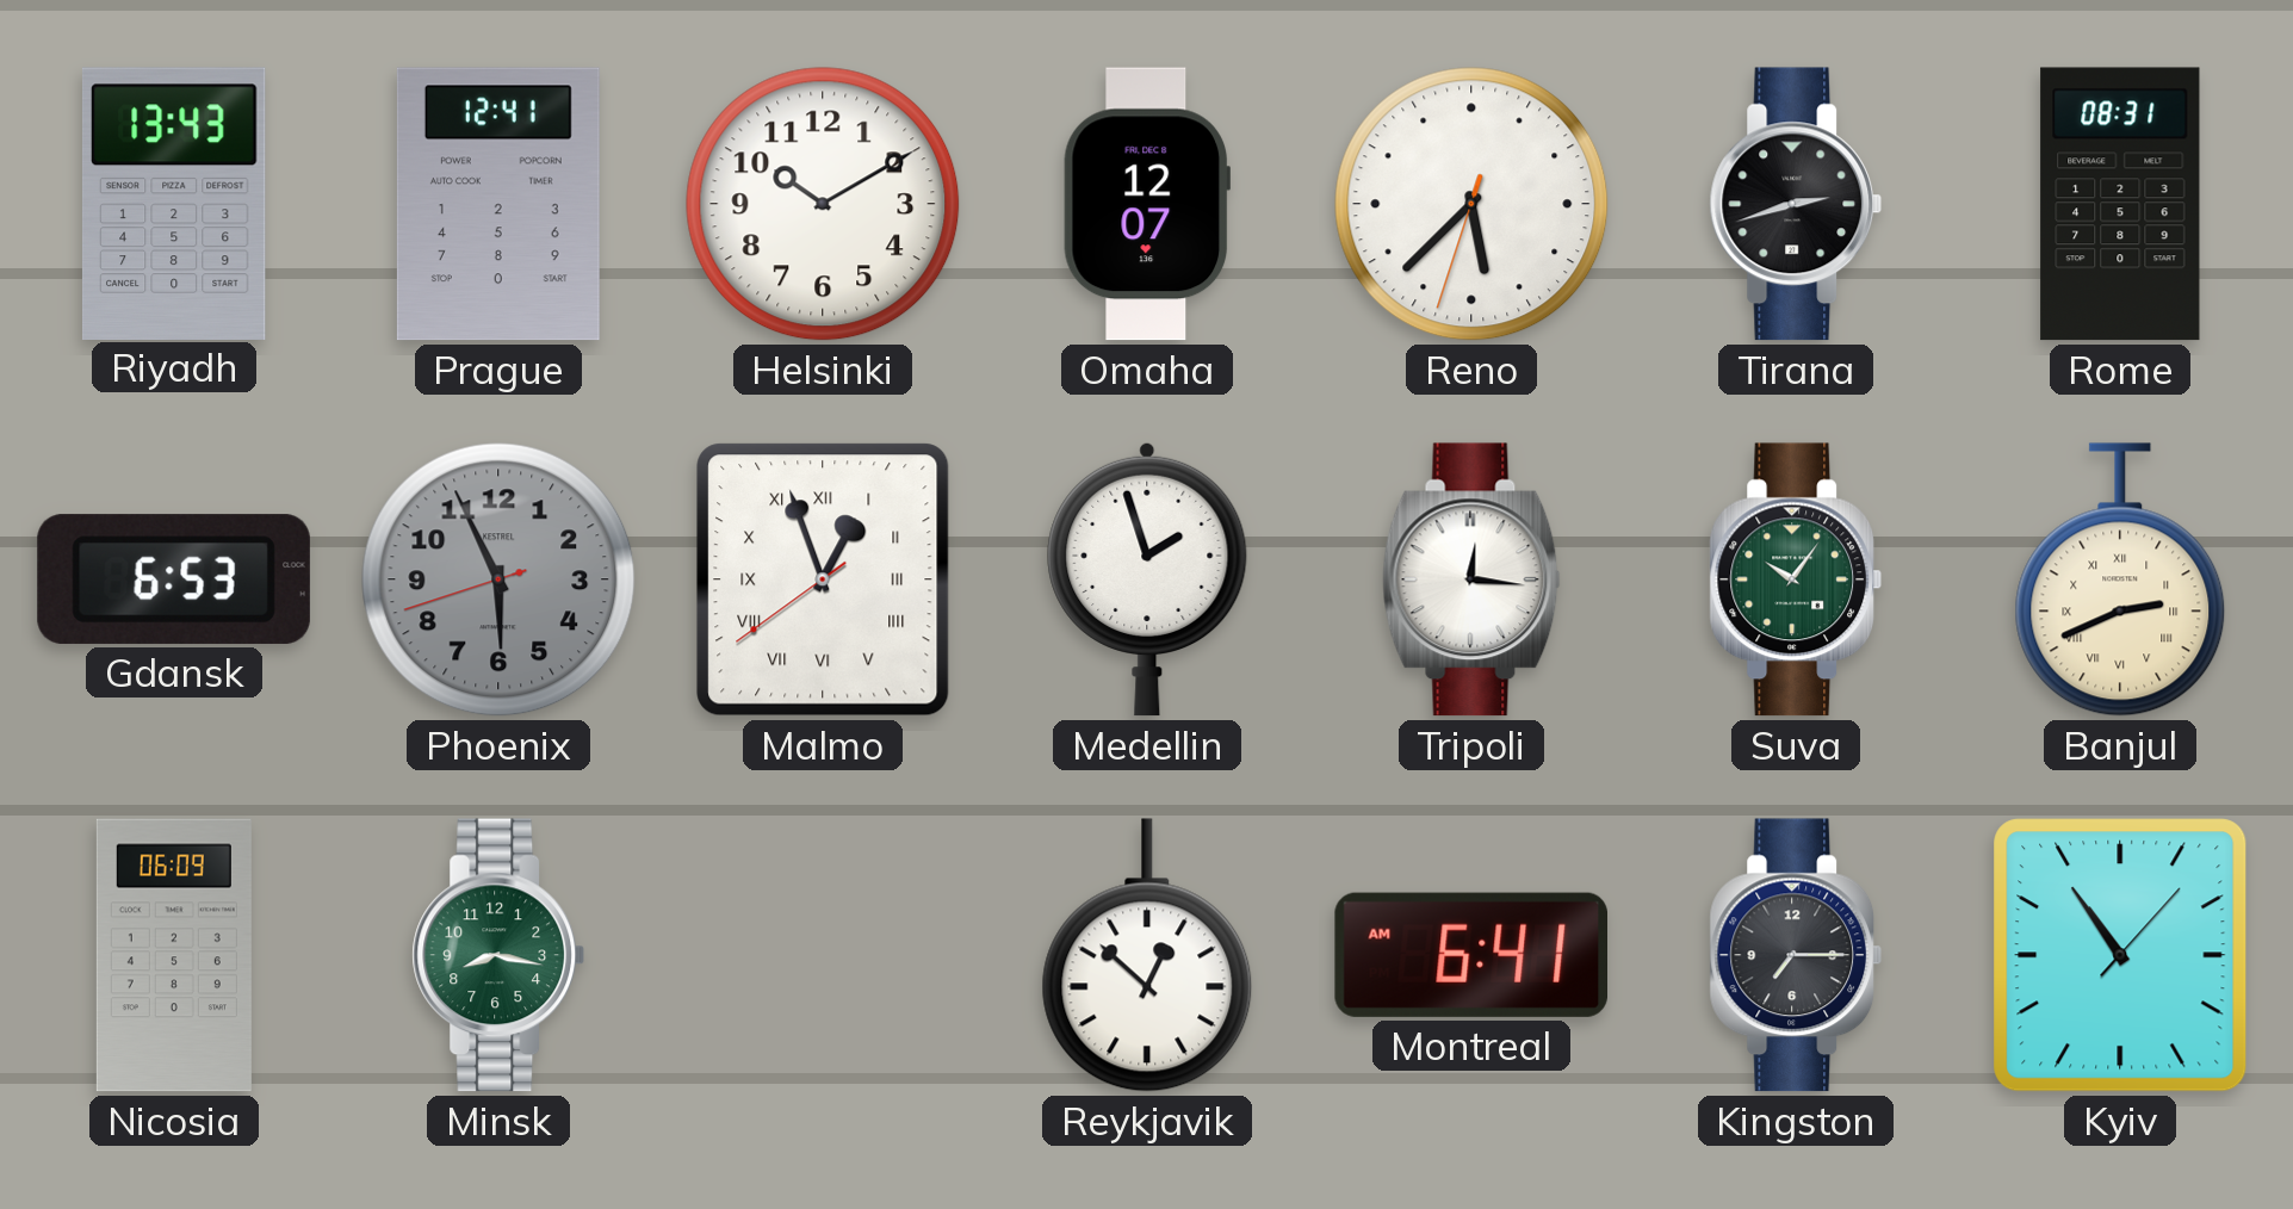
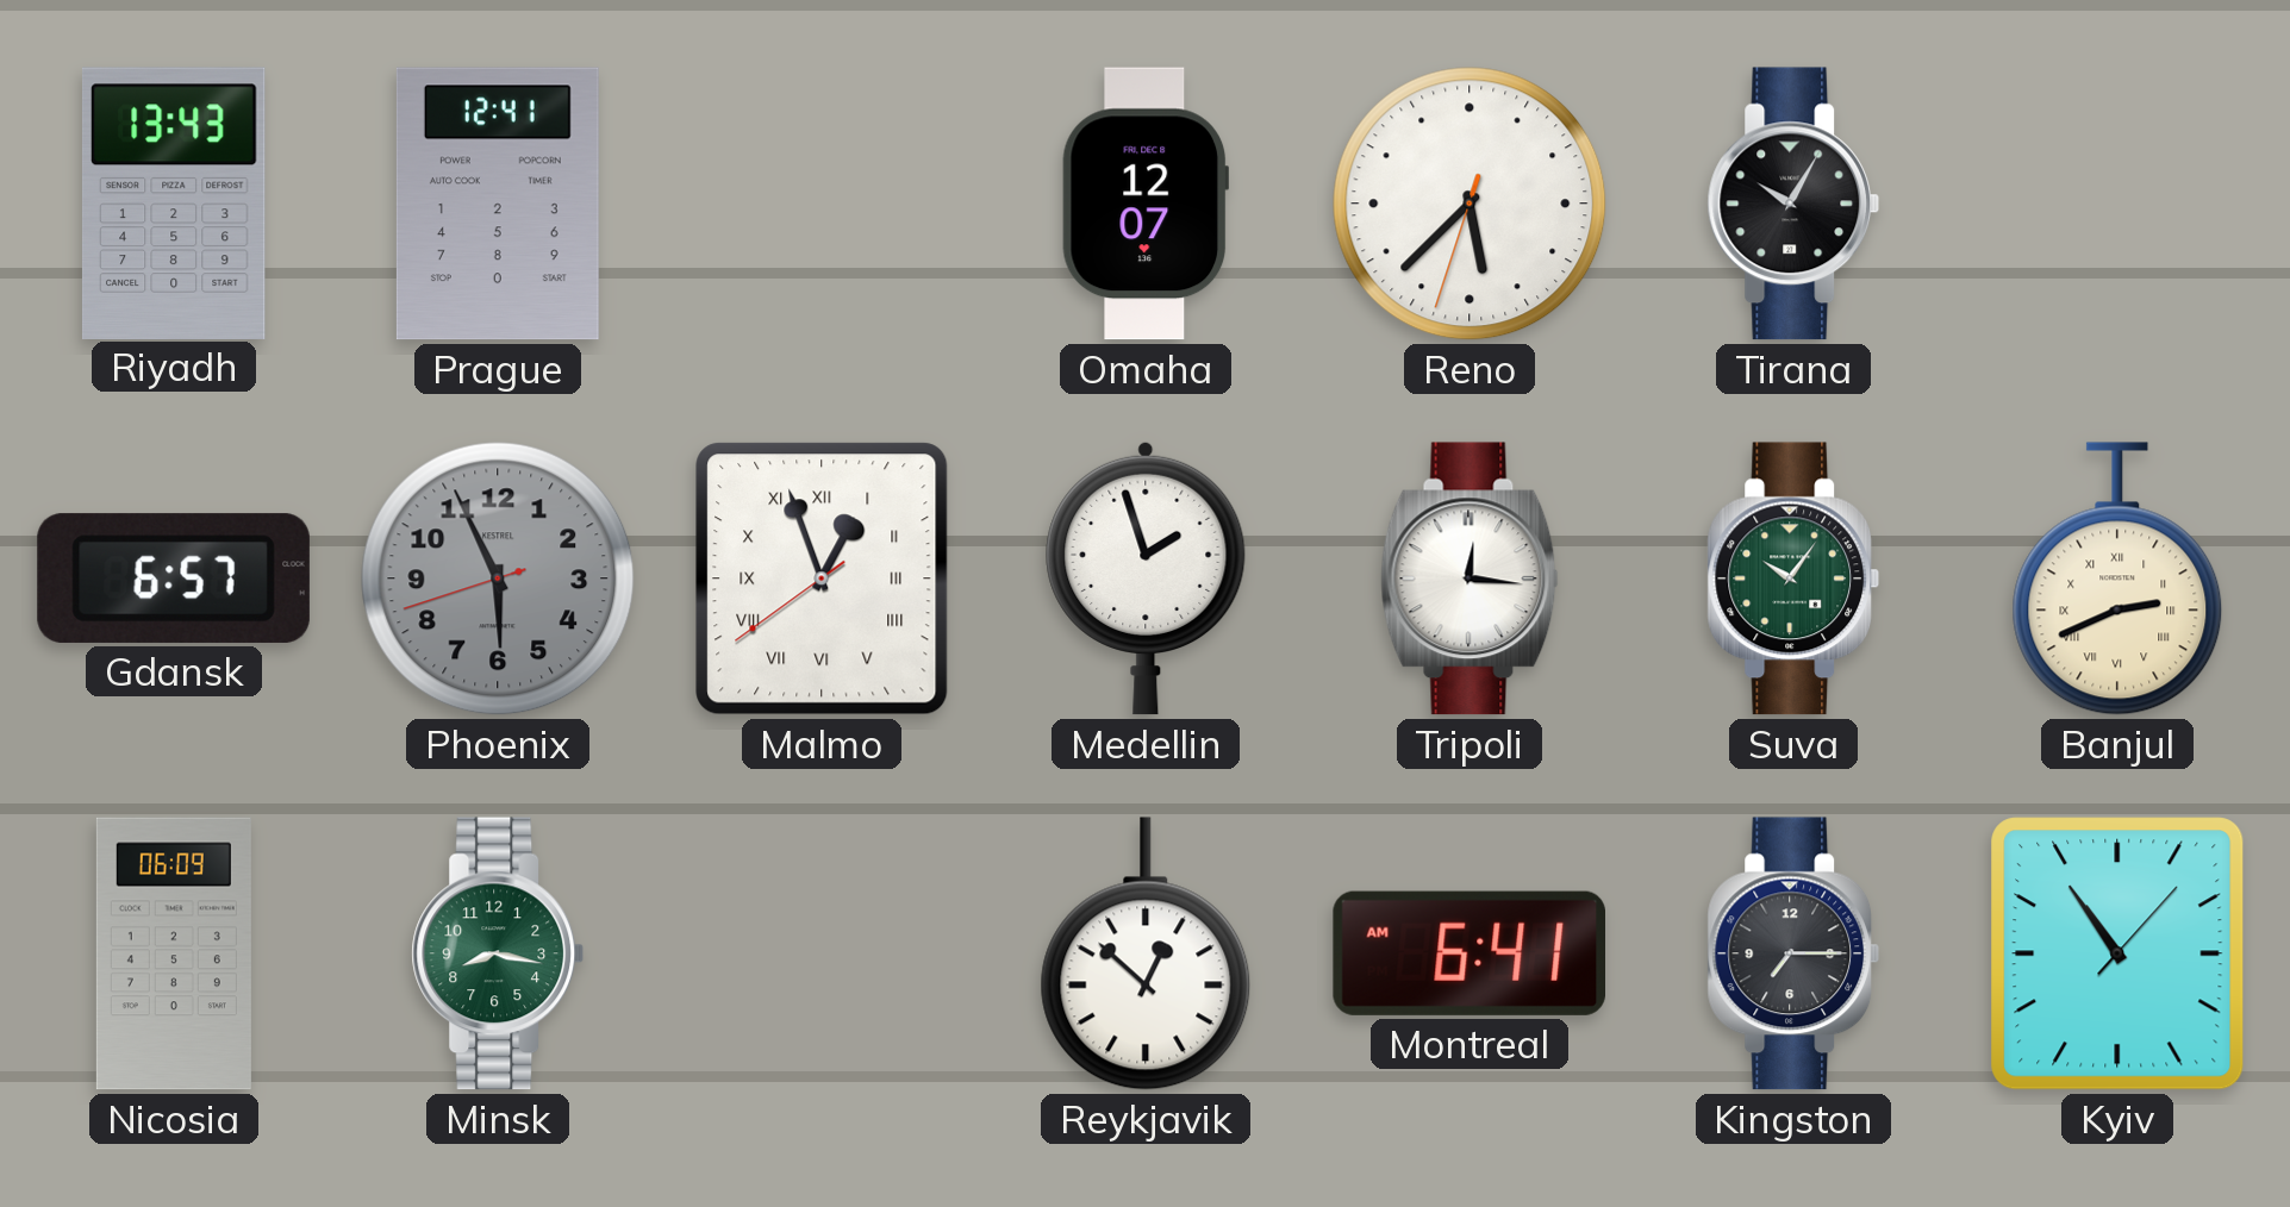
Helsinki: 10:10 -> none
Tirana: 2:42 -> 10:05
Rome: 08:31 -> none
Gdansk: 6:53 -> 6:57
